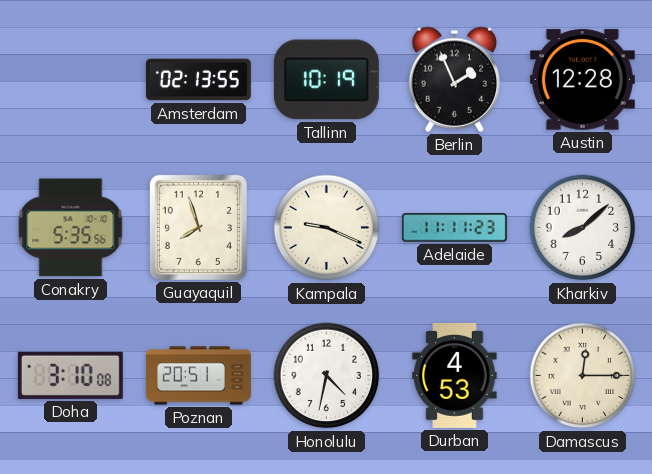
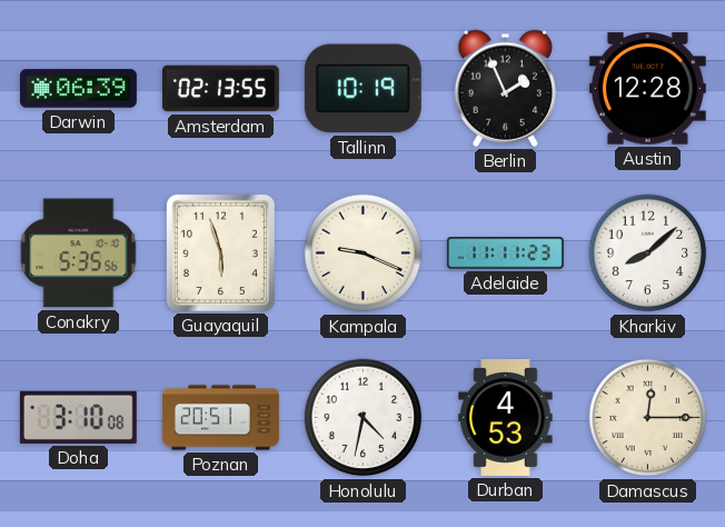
Darwin: none -> 06:39
Guayaquil: 7:57 -> 5:57
